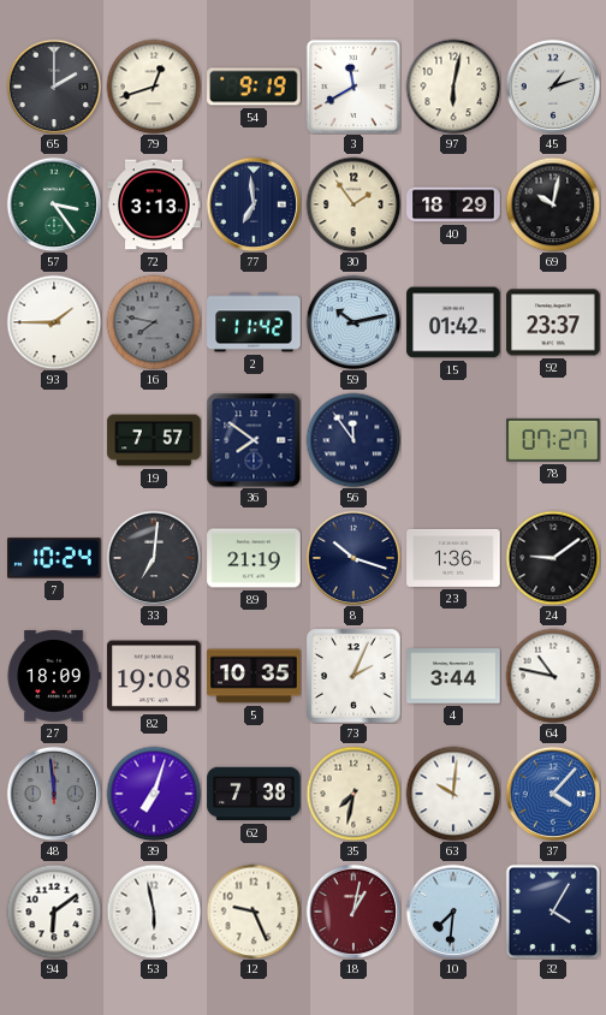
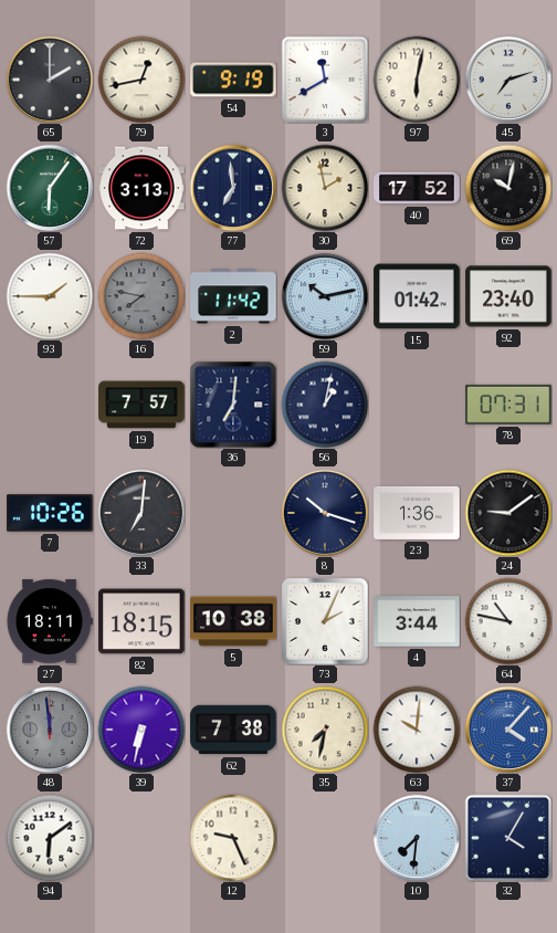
79: 12:42 -> 12:43
45: 1:12 -> 7:12
57: 3:24 -> 6:06
30: 1:54 -> 1:58
40: 18:29 -> 17:52
92: 23:37 -> 23:40
36: 7:51 -> 7:01
56: 11:54 -> 1:02
78: 07:27 -> 07:31
7: 10:24 -> 10:26
89: 21:19 -> none
27: 18:09 -> 18:11
82: 19:08 -> 18:15
5: 10:35 -> 10:38
39: 7:03 -> 6:32
53: 5:58 -> none
18: 1:02 -> none
